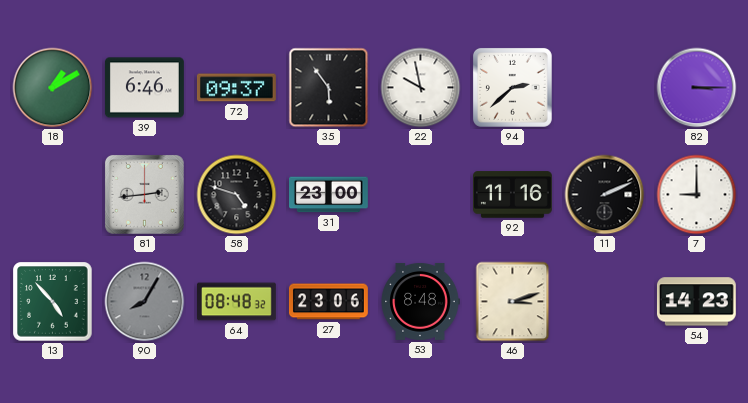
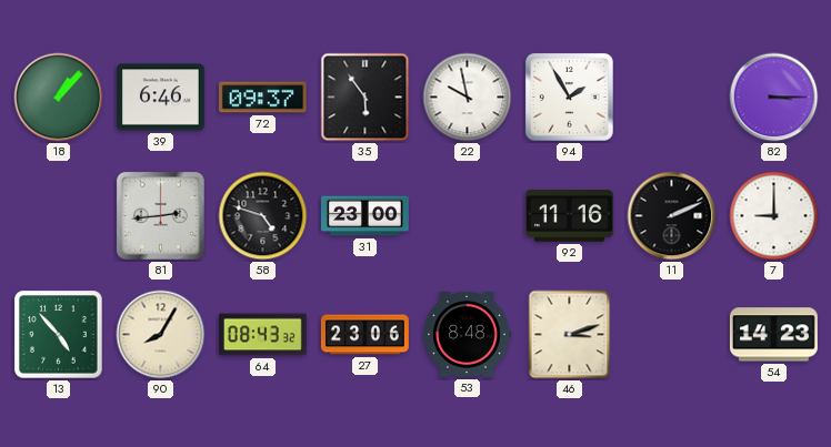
18: 1:10 -> 1:07
94: 2:38 -> 1:55
90 dial: grey -> cream
64: 08:48 -> 08:43
